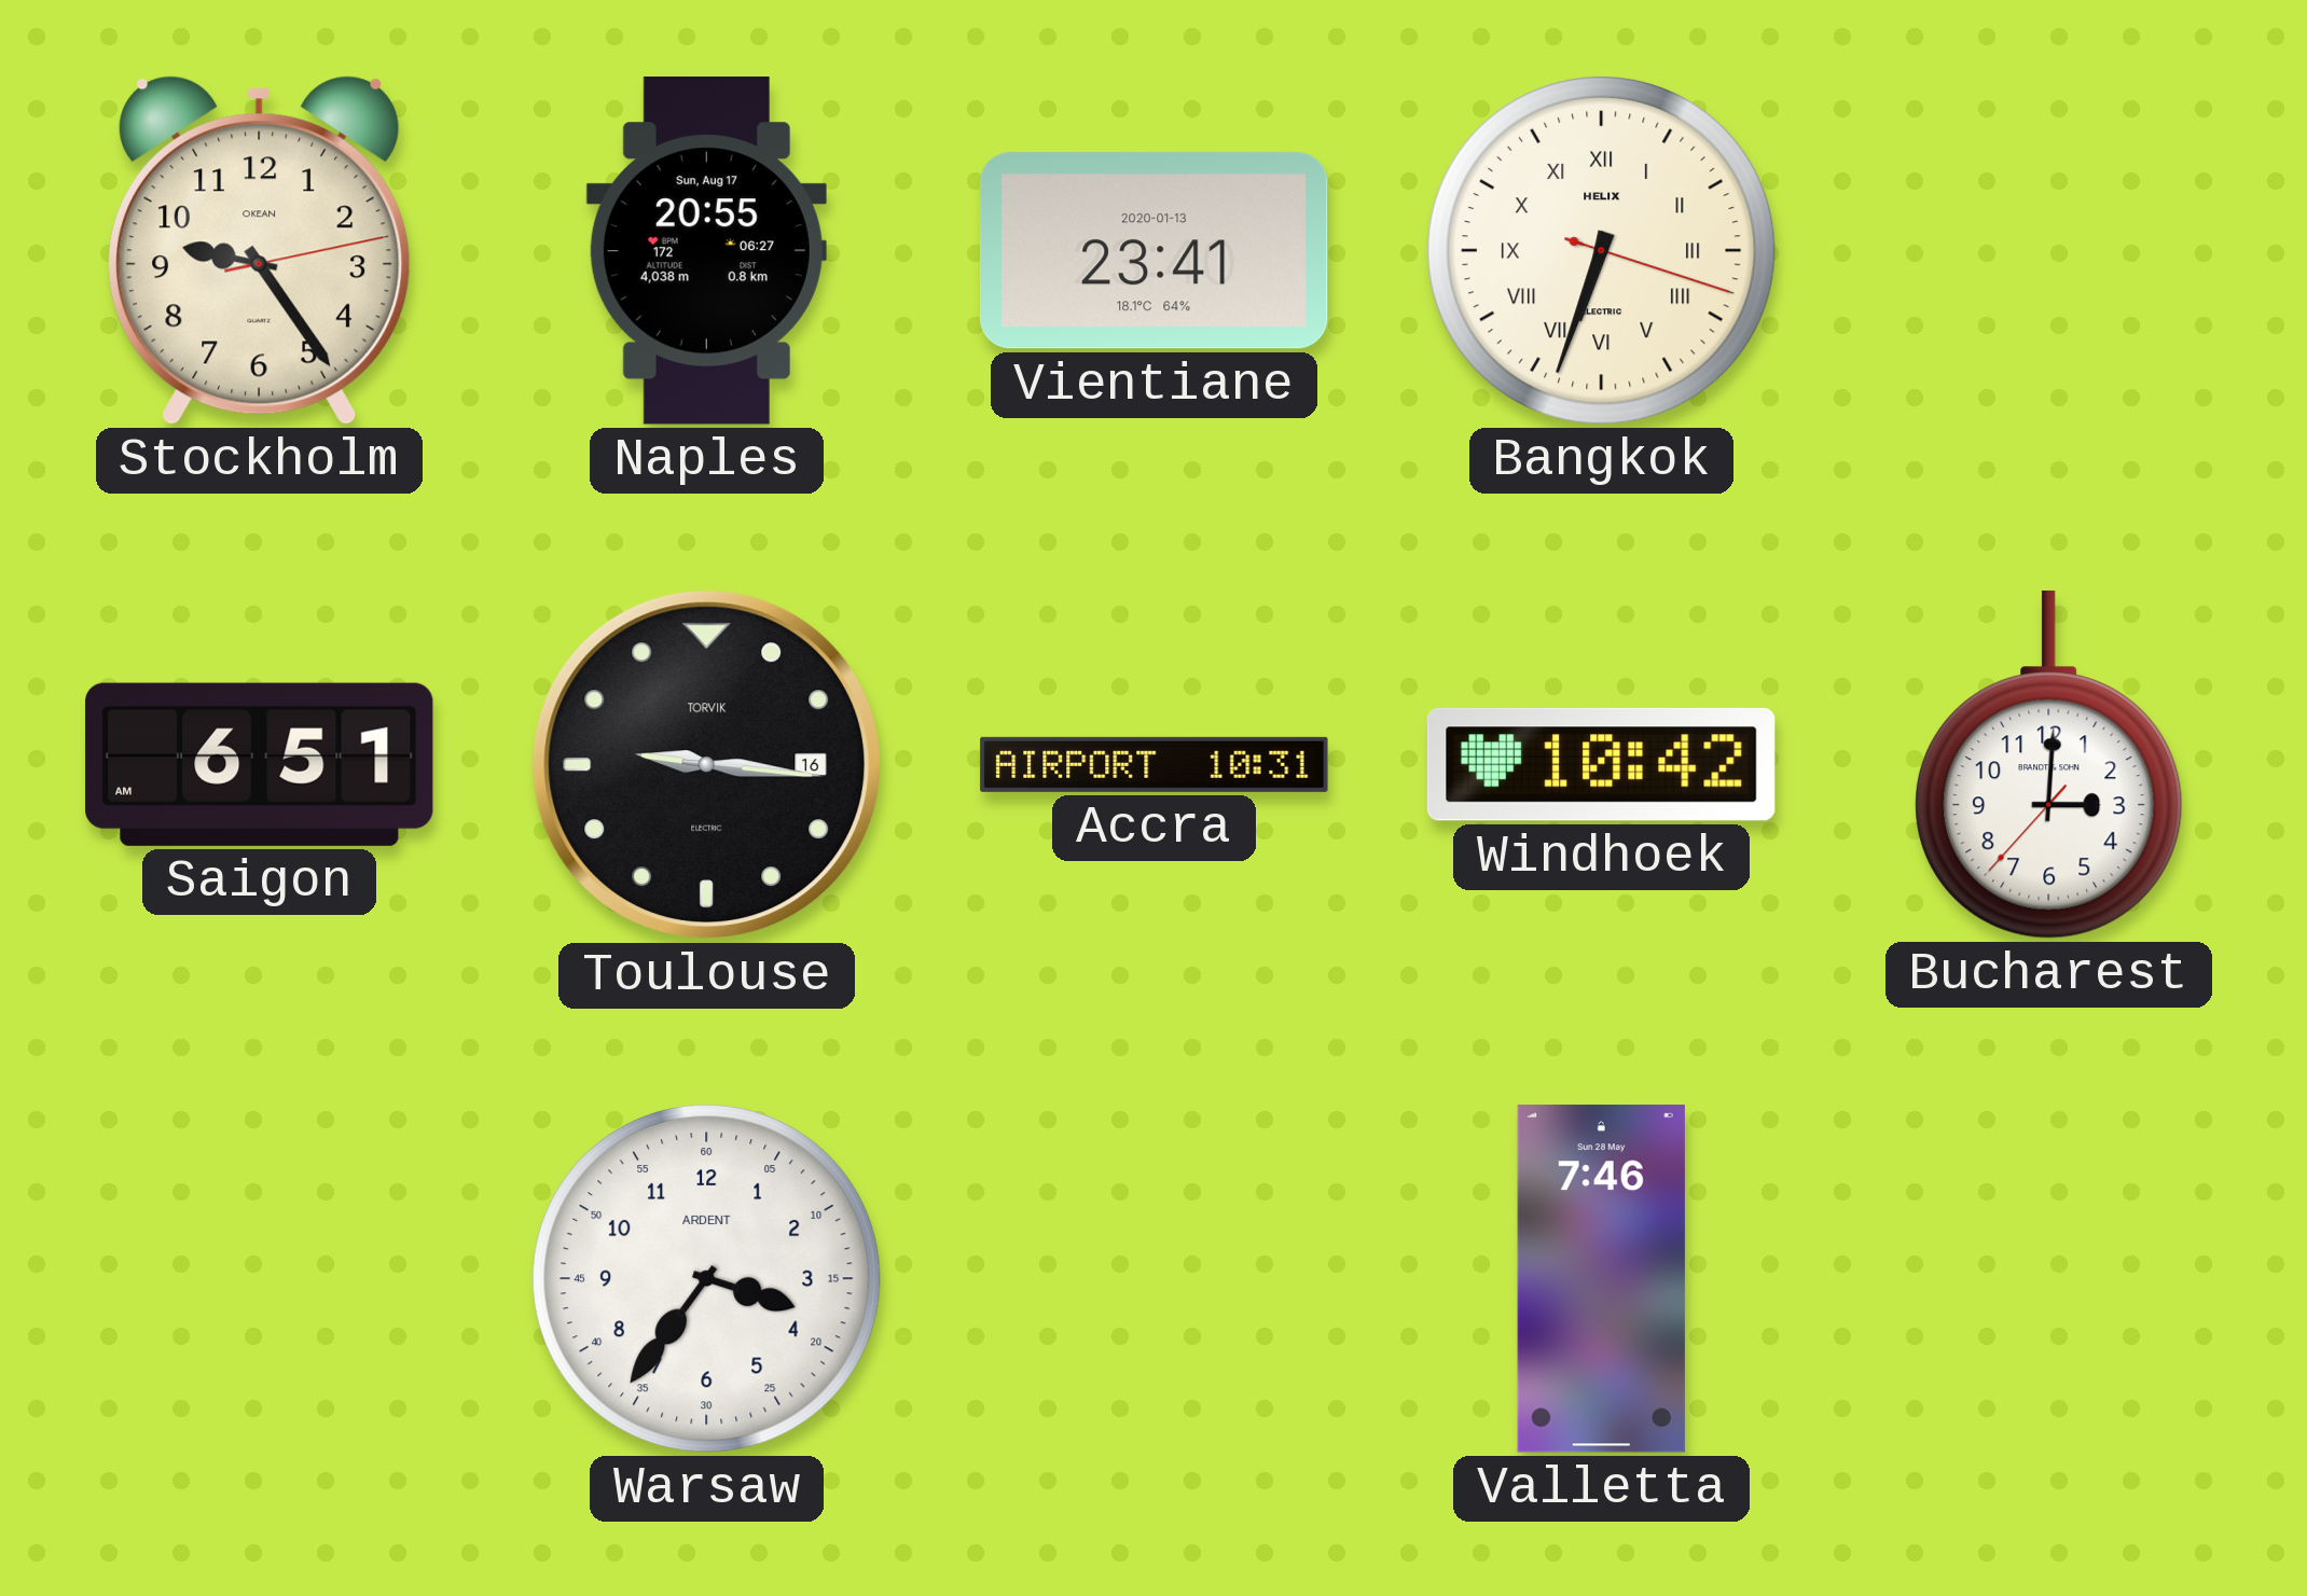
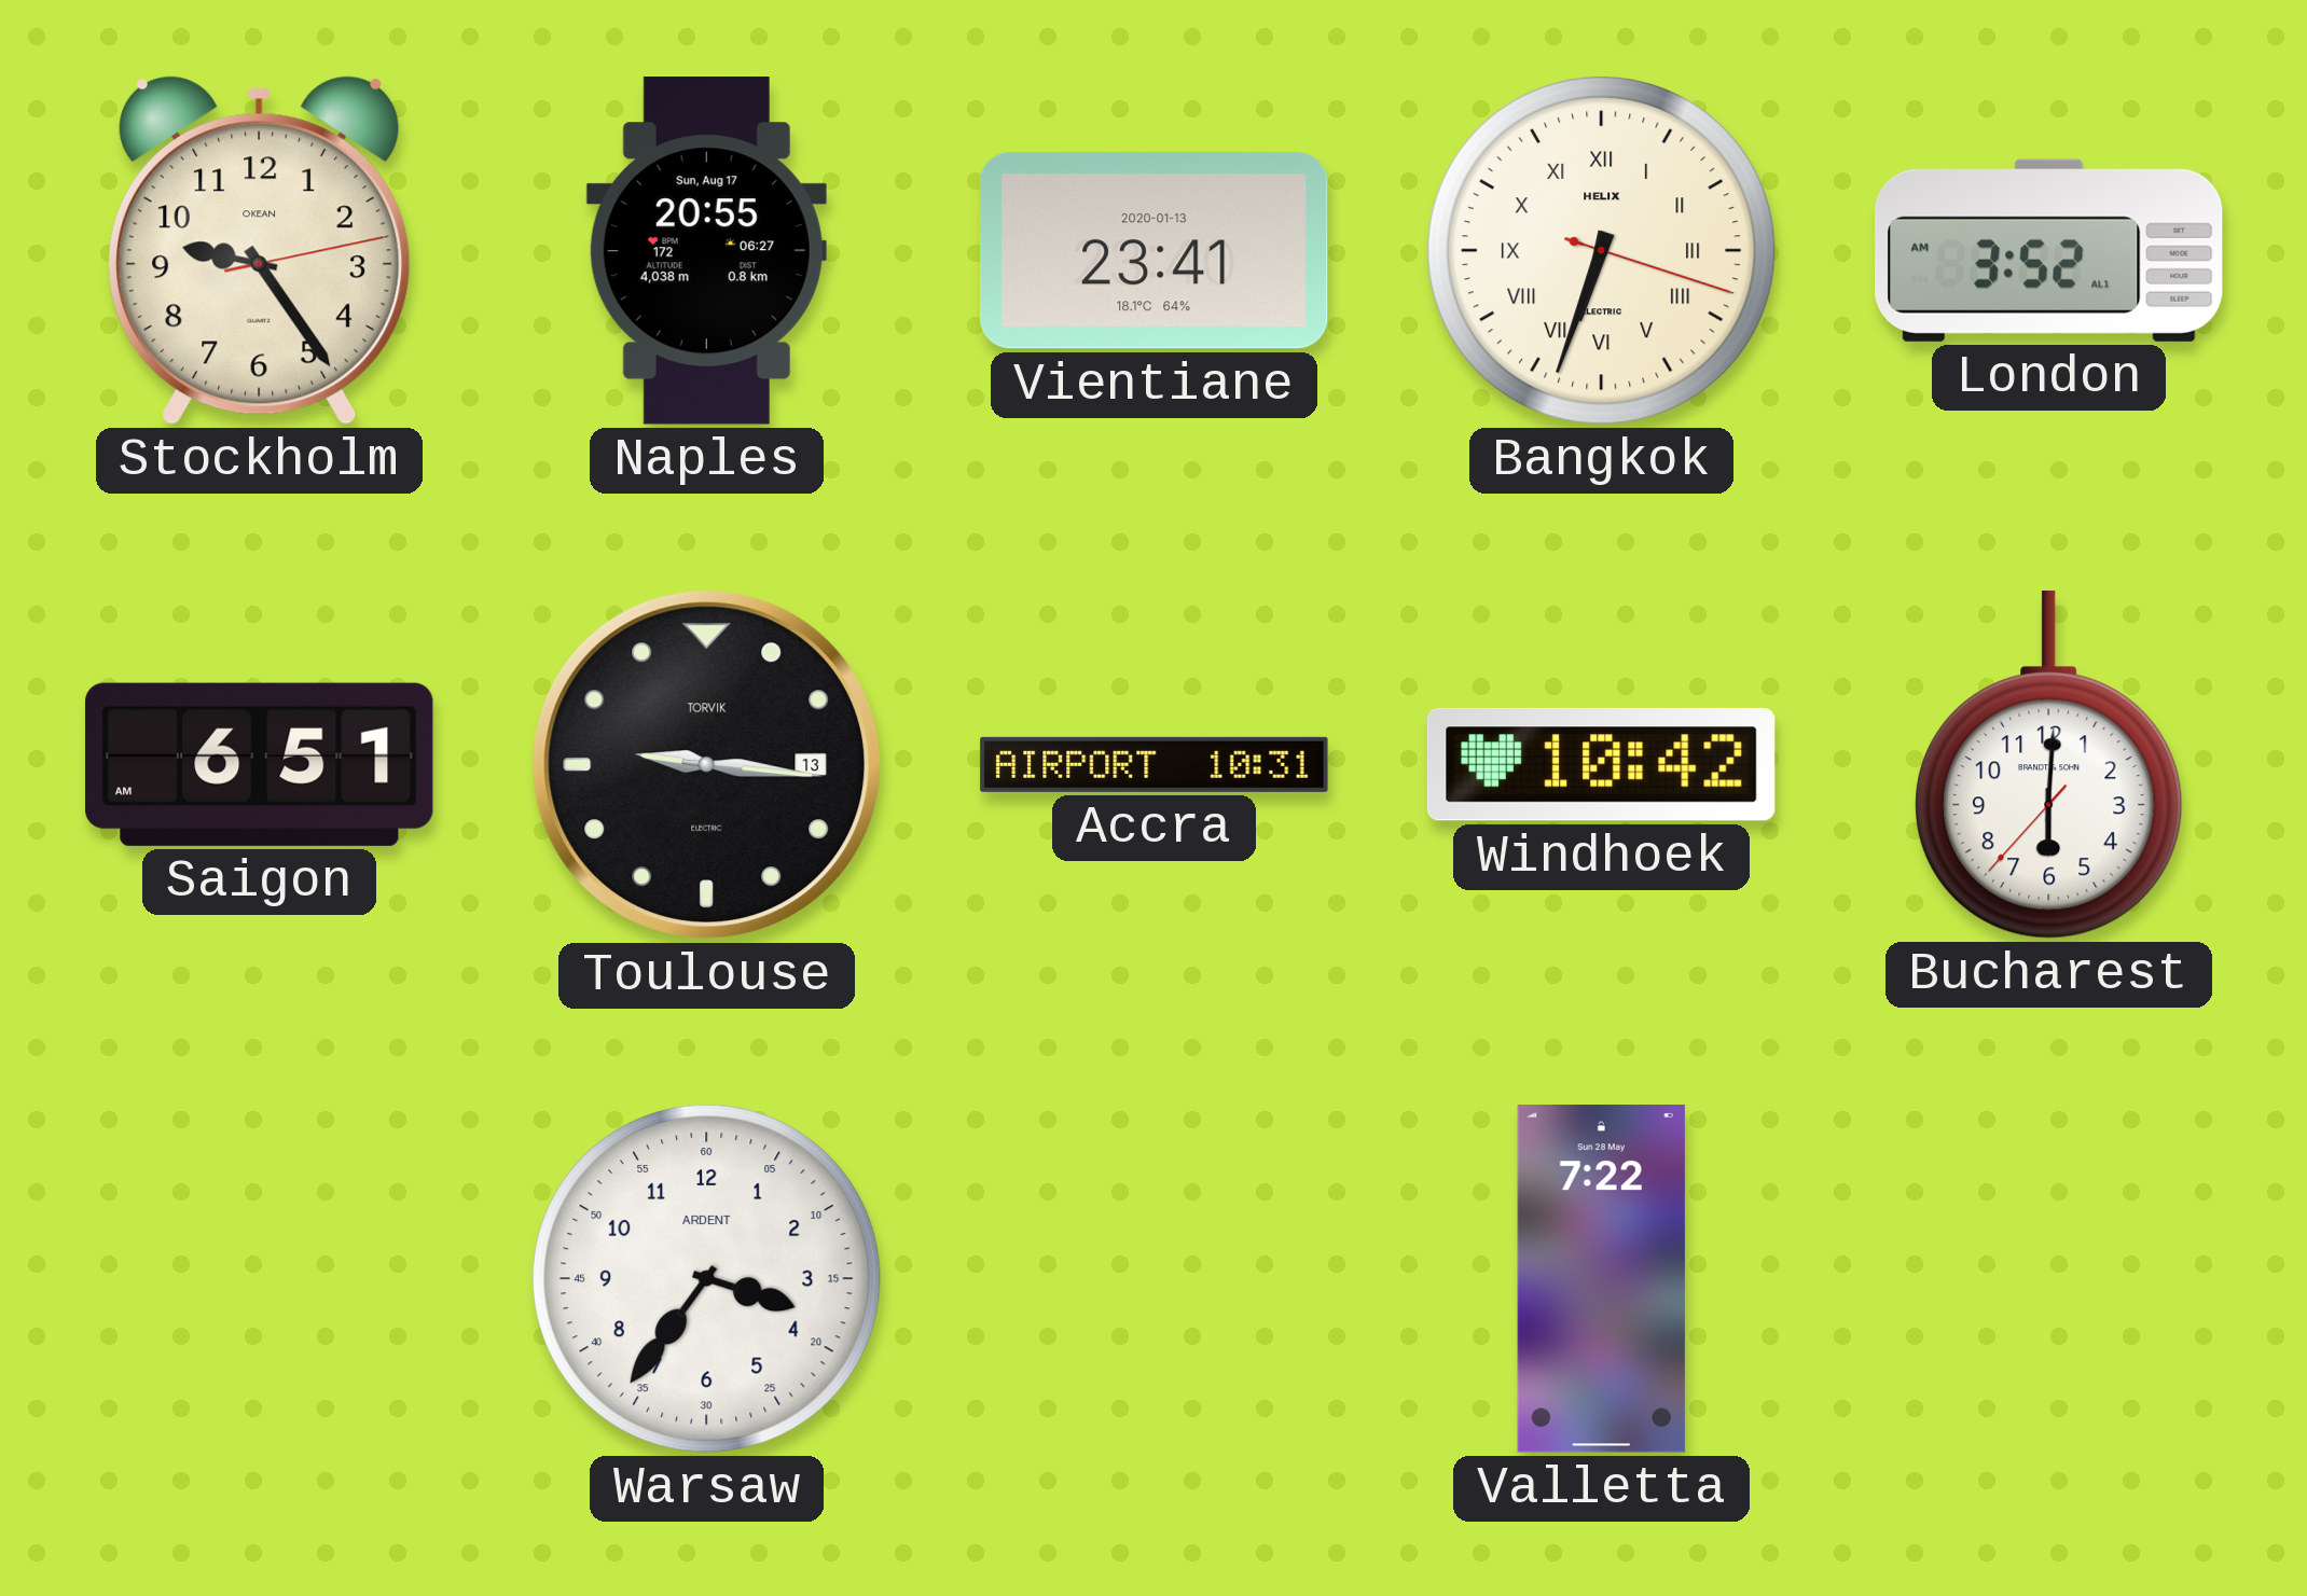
London: none -> 3:52
Toulouse date: 16 -> 13
Bucharest: 3:00 -> 6:00
Valletta: 7:46 -> 7:22
